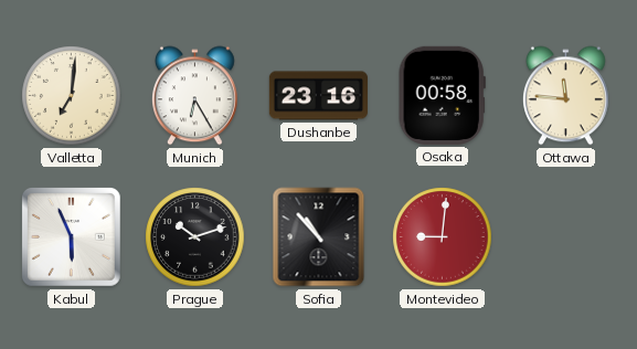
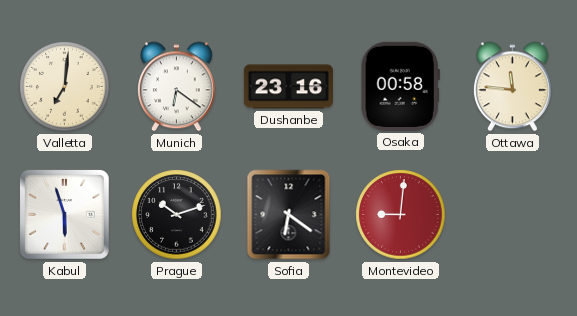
Munich: 6:25 -> 6:21
Kabul: 5:56 -> 5:57
Sofia: 10:53 -> 6:21
